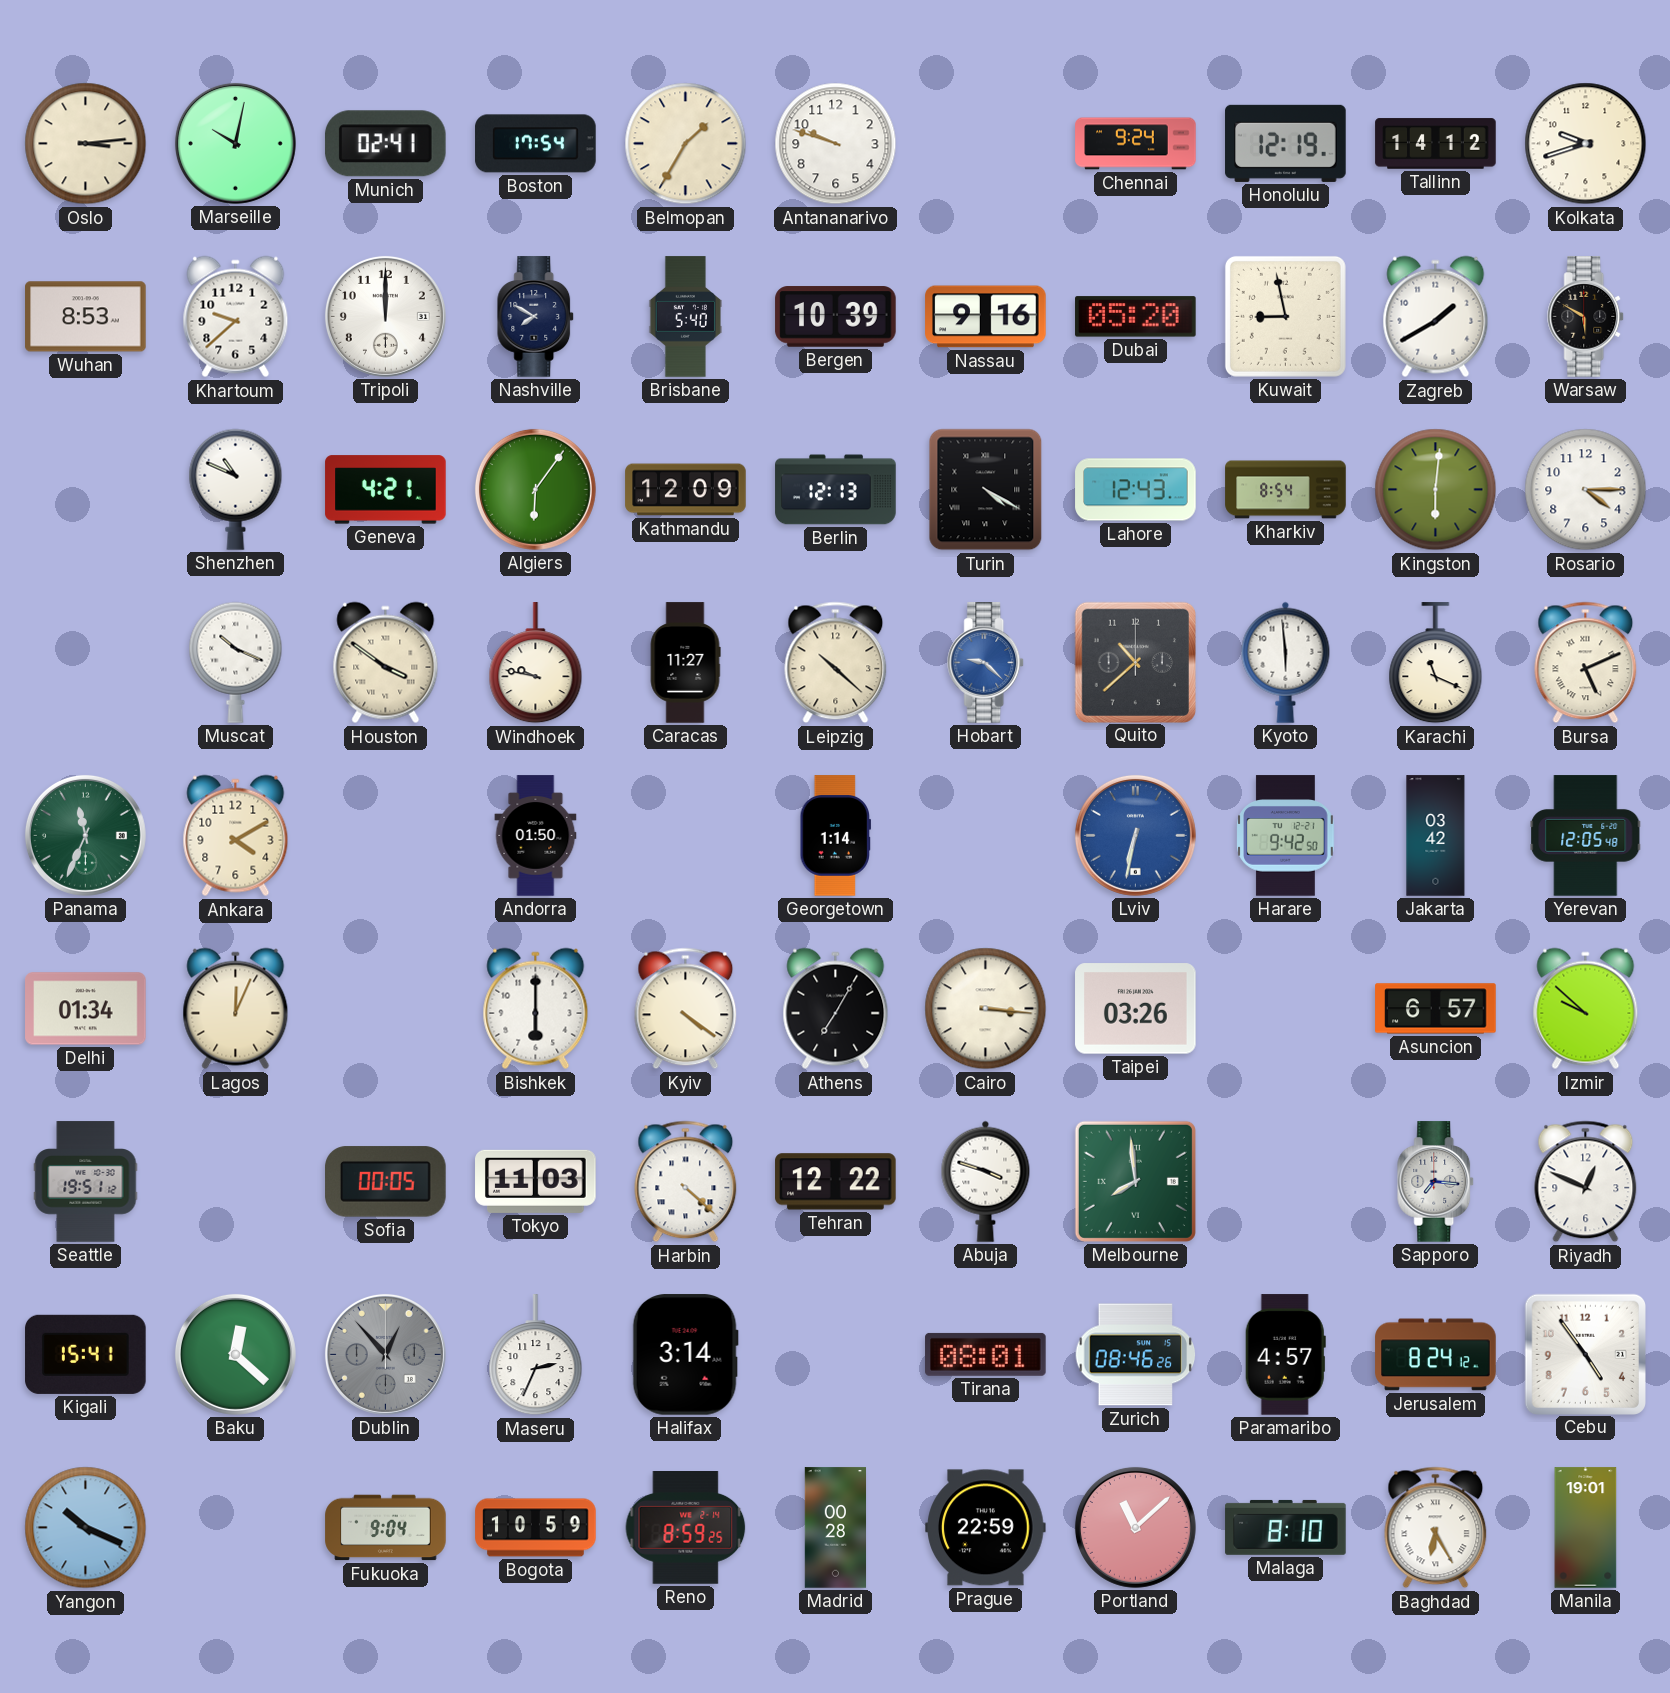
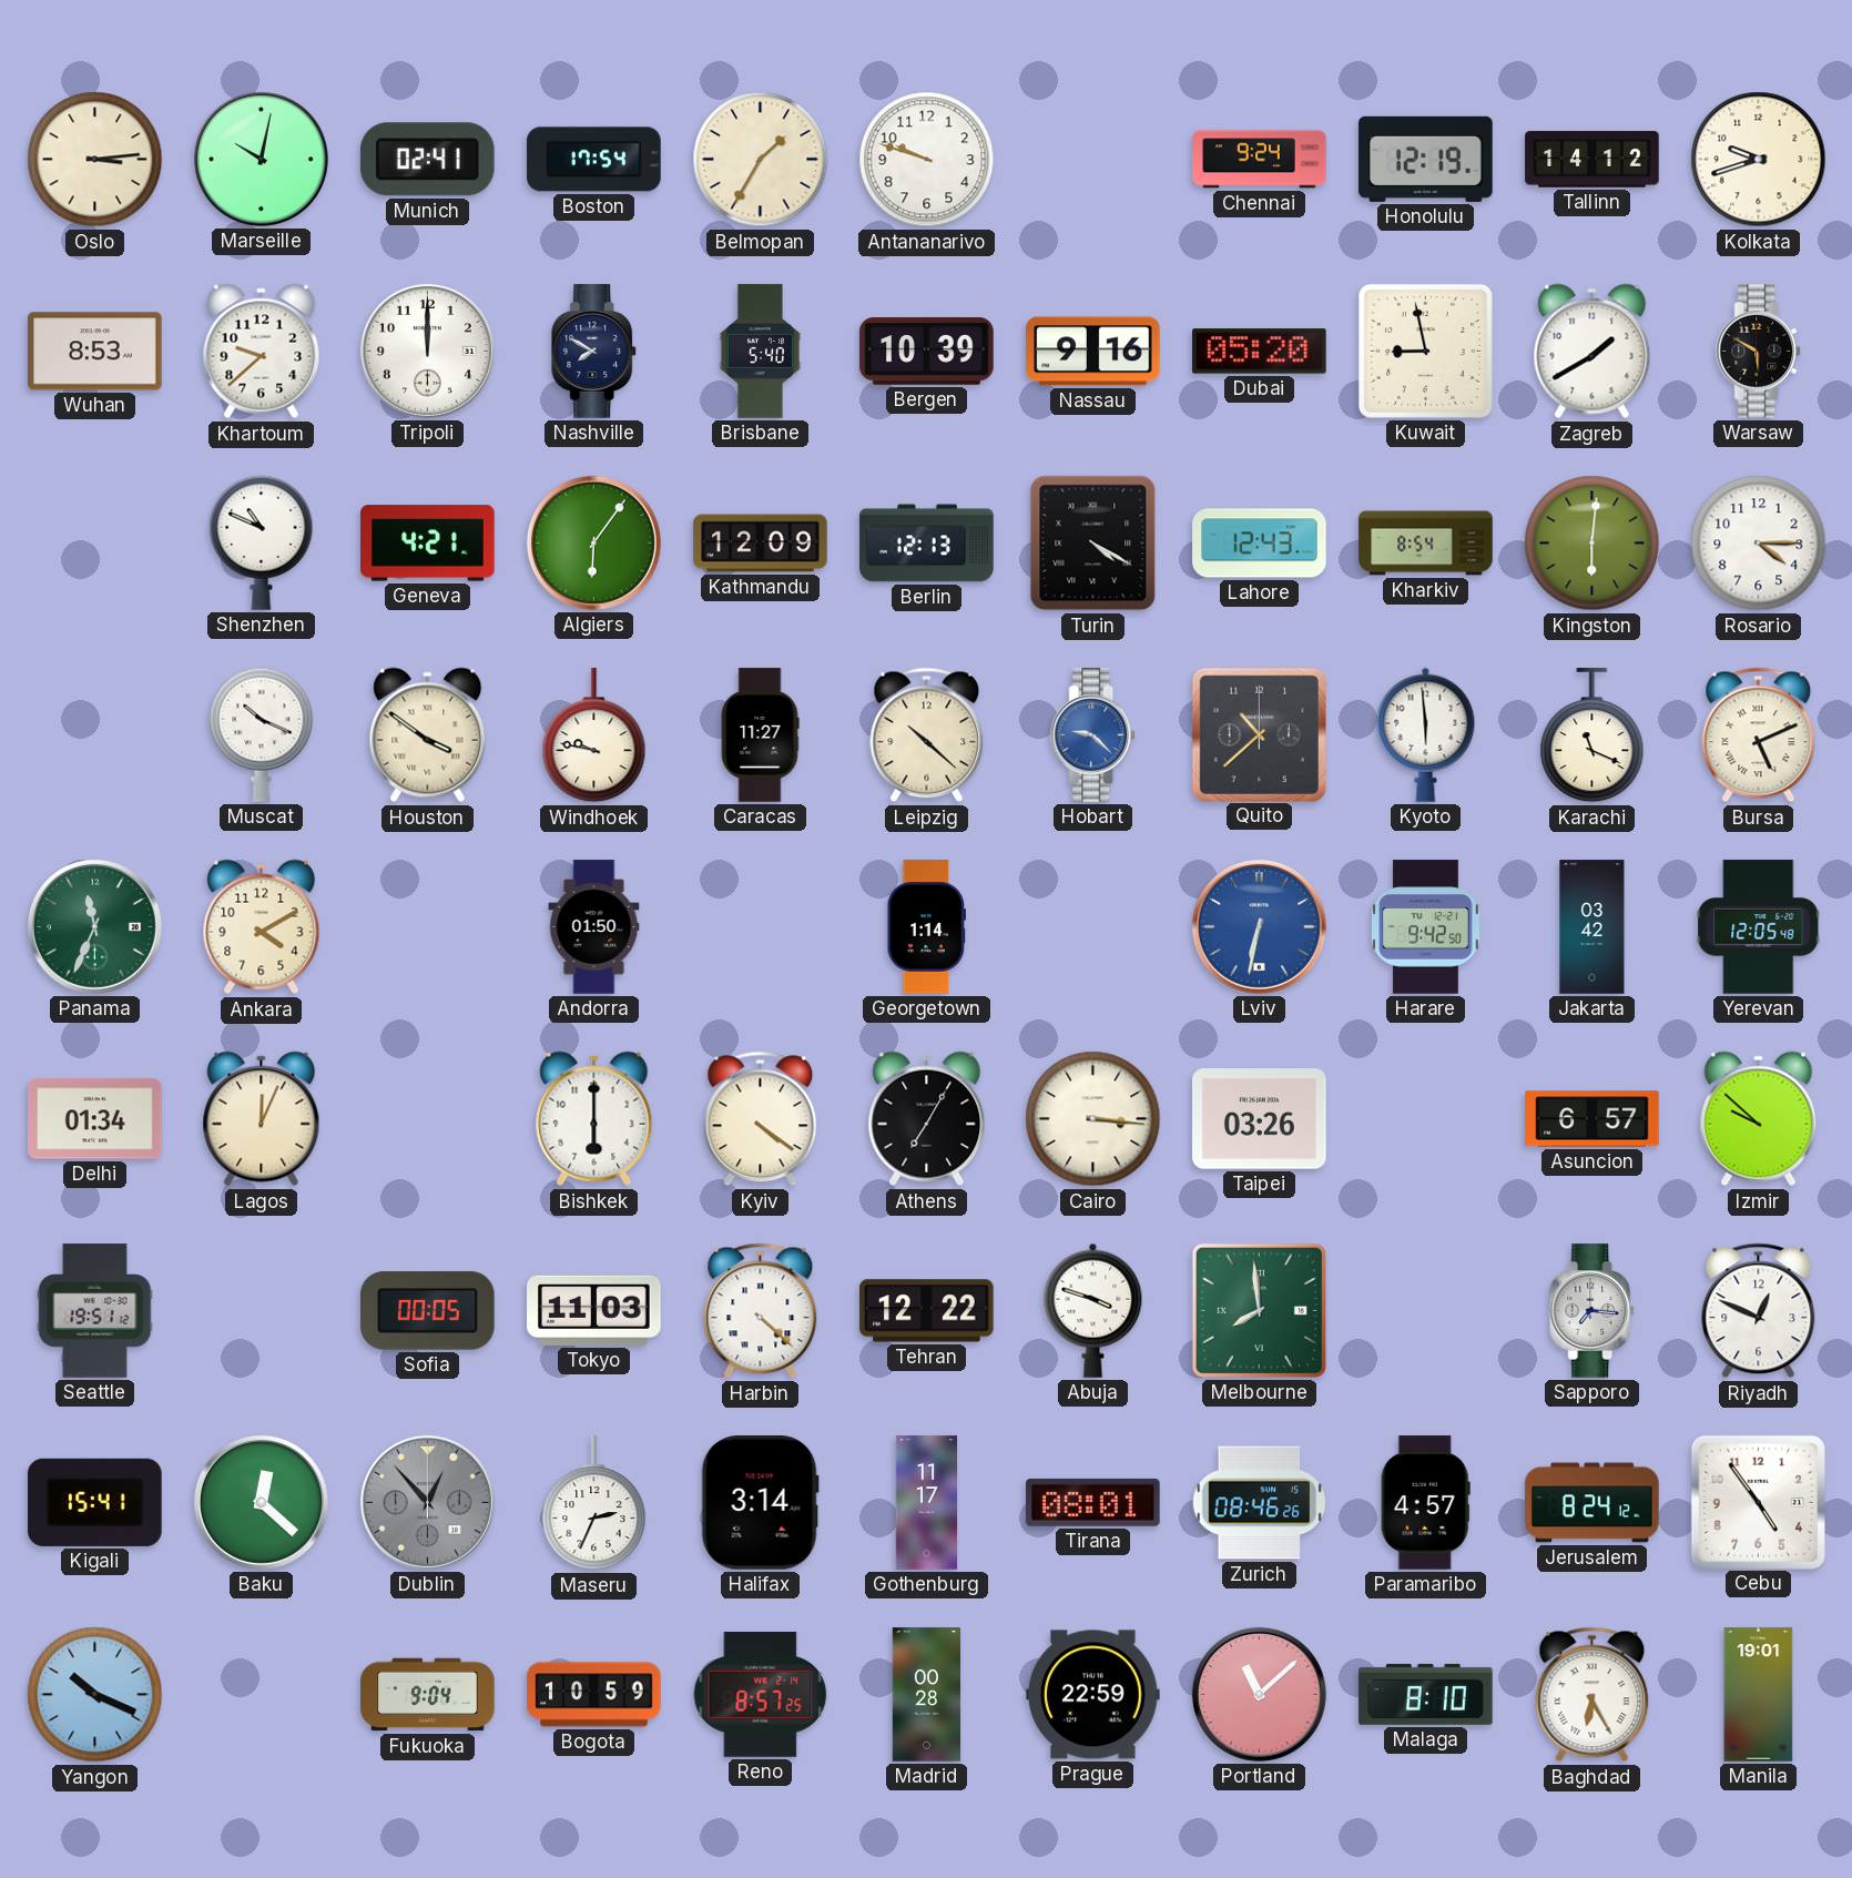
Gothenburg: none -> 11:17
Reno: 8:59 -> 8:57
